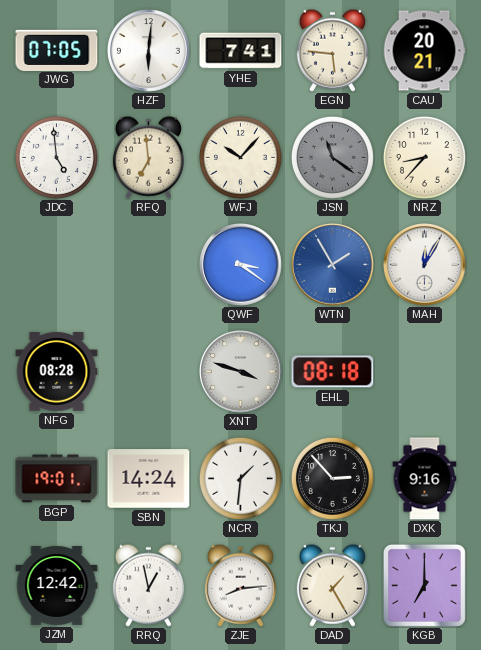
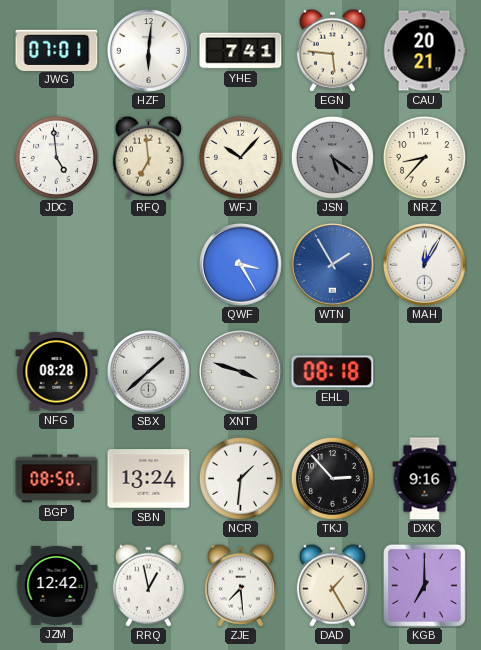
JWG: 07:05 -> 07:01
JSN: 11:21 -> 5:21
QWF: 3:21 -> 3:25
SBX: none -> 1:38
BGP: 19:01 -> 08:50
SBN: 14:24 -> 13:24
ZJE: 8:14 -> 7:29
